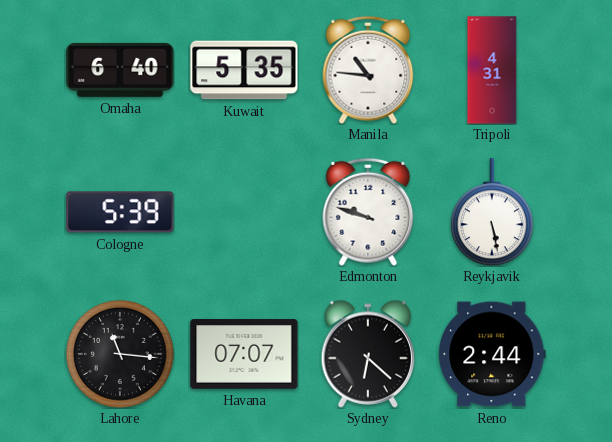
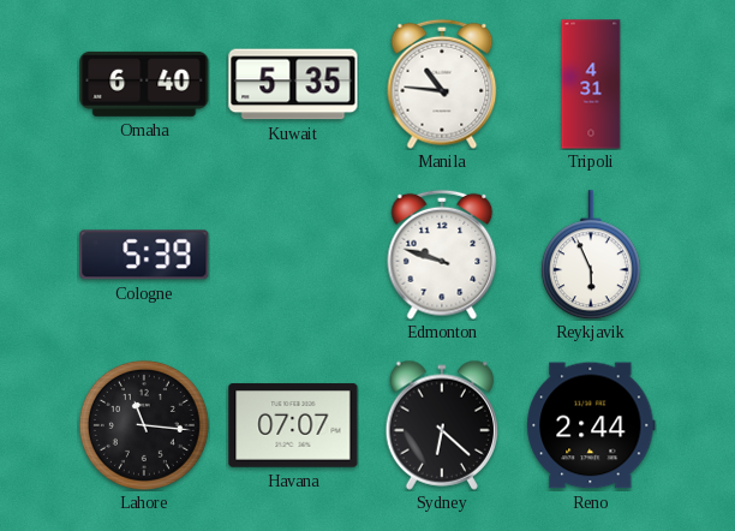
Reykjavik: 5:28 -> 5:56
